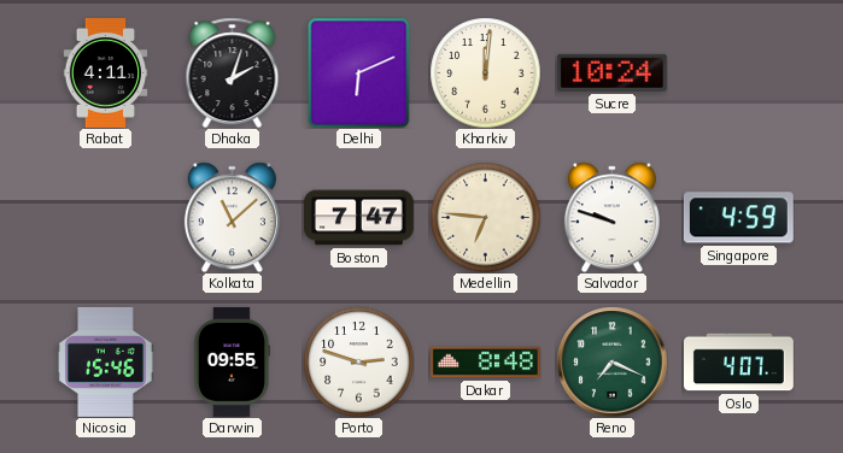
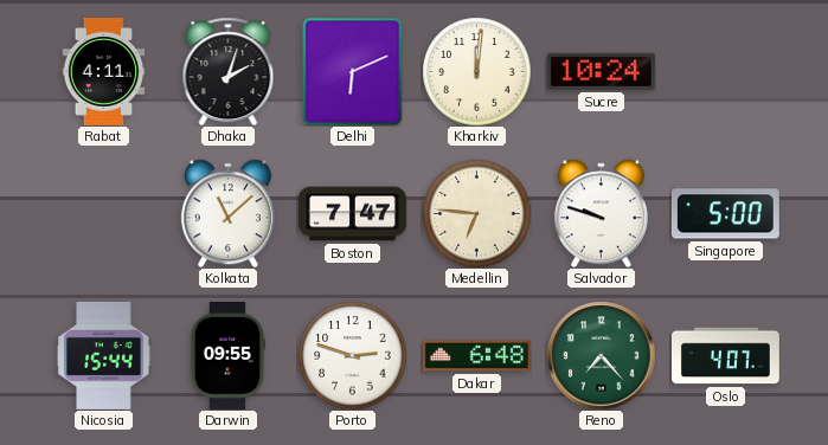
Singapore: 4:59 -> 5:00
Nicosia: 15:46 -> 15:44
Dakar: 8:48 -> 6:48
Reno: 7:19 -> 7:23
